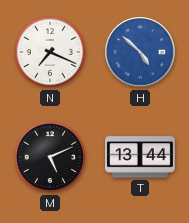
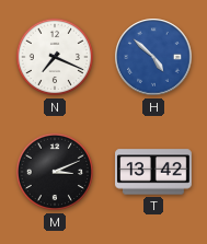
M: 5:11 -> 3:11
T: 13:44 -> 13:42
